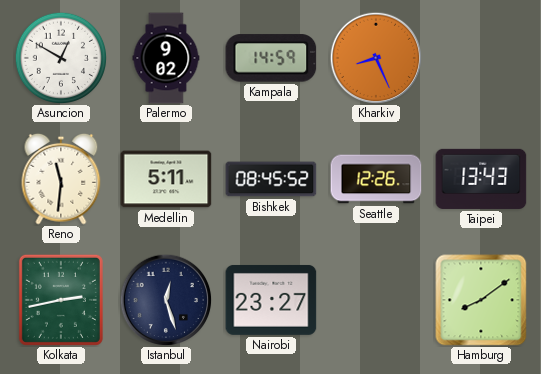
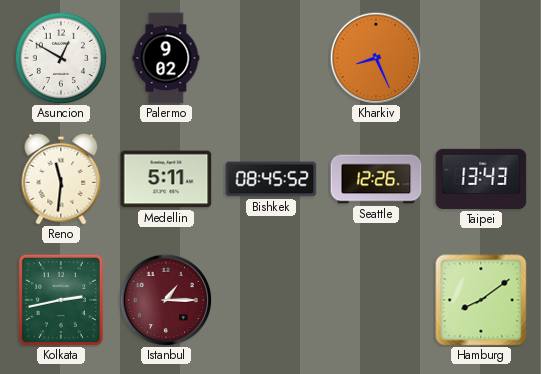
Kampala: 14:59 -> none
Istanbul: 12:27 -> 1:15
Istanbul dial: navy -> burgundy
Nairobi: 23:27 -> none
